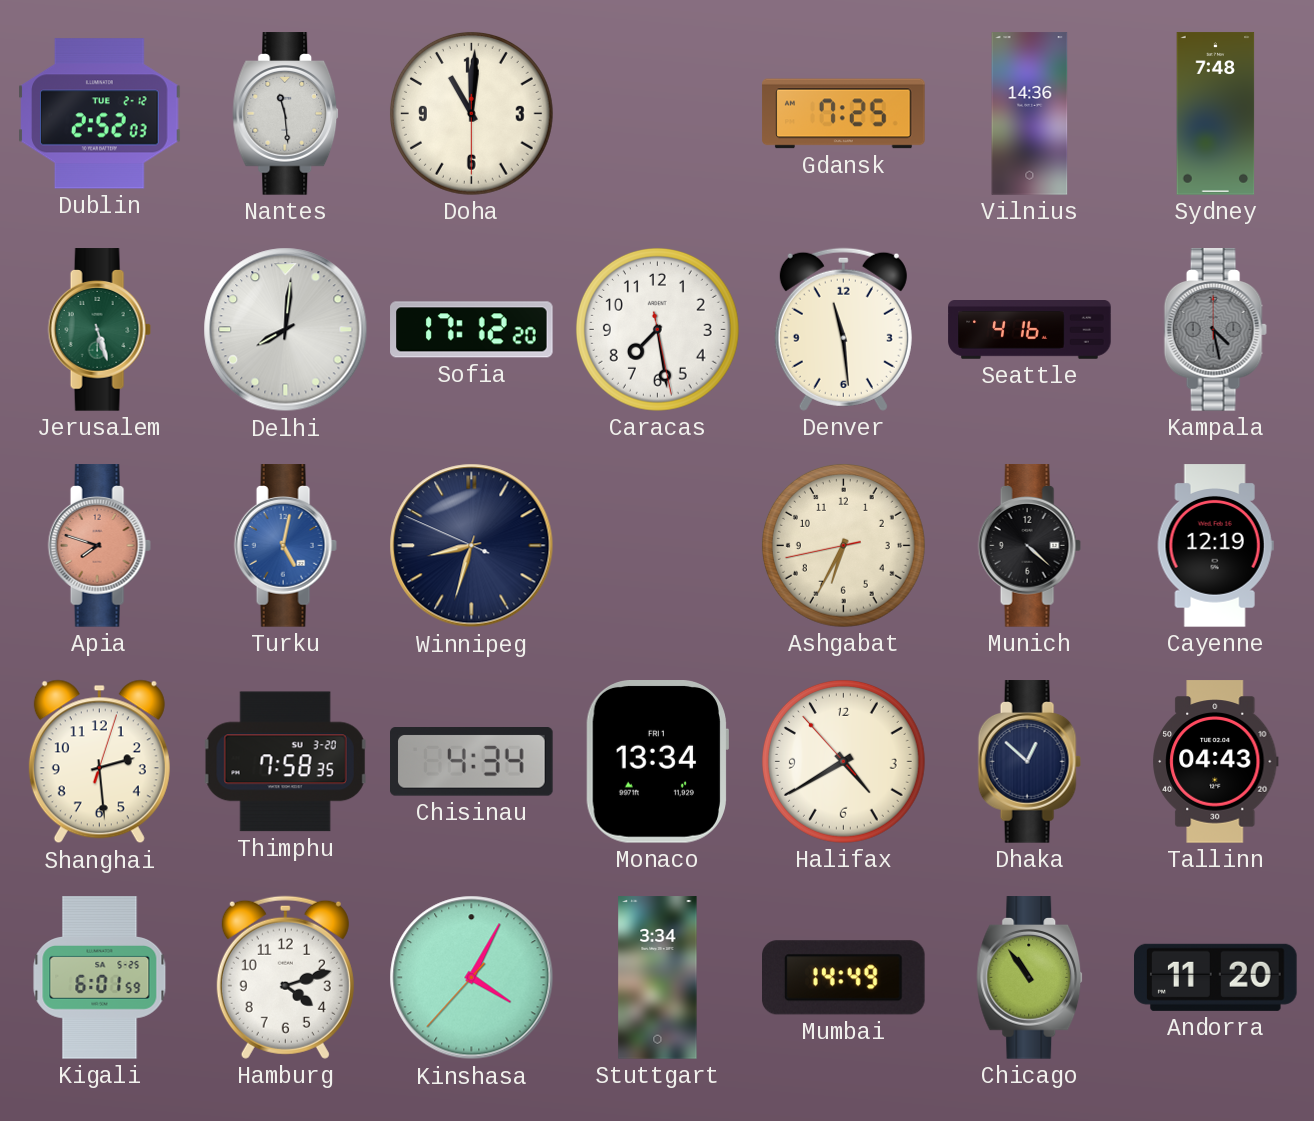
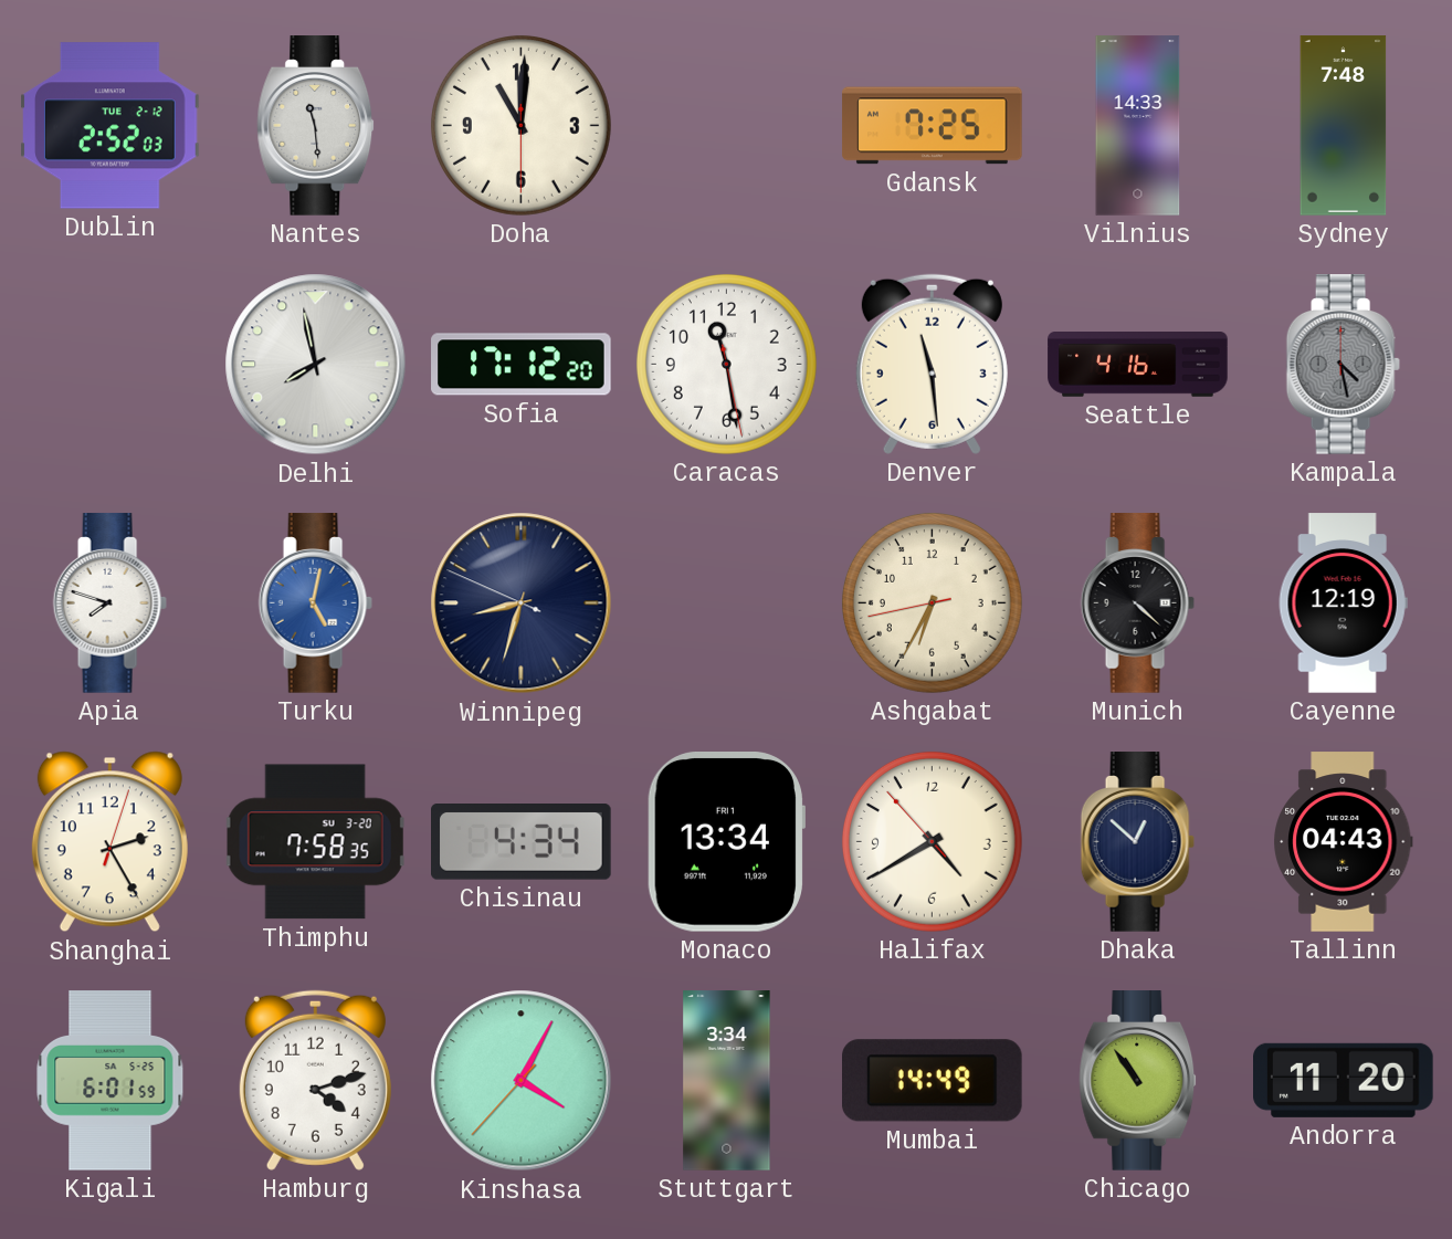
Vilnius: 14:36 -> 14:33
Jerusalem: 5:27 -> none
Delhi: 8:01 -> 7:58
Caracas: 7:28 -> 11:28
Apia dial: salmon -> white
Shanghai: 2:29 -> 2:25
